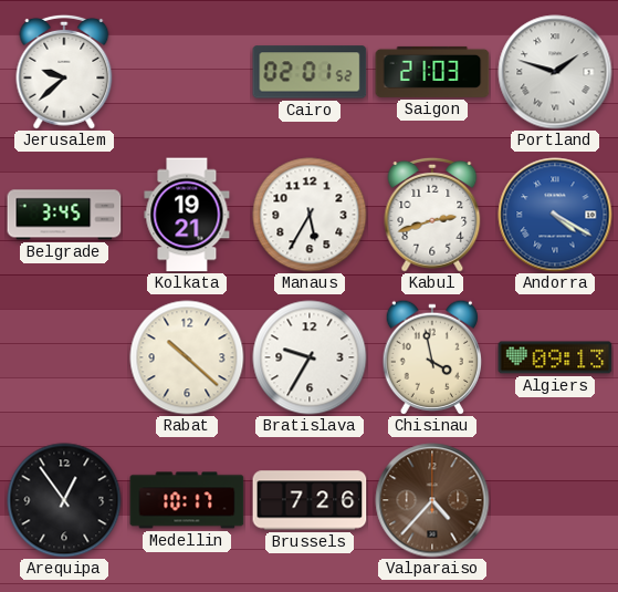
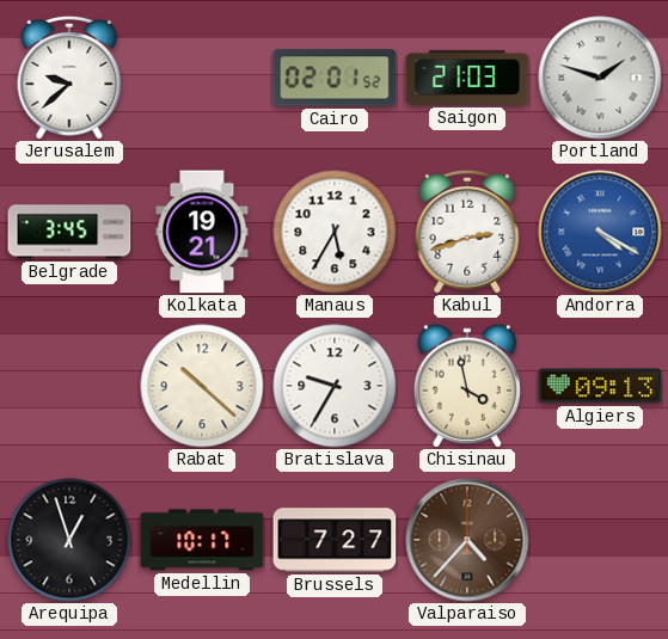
Arequipa: 12:54 -> 12:57
Brussels: 7:26 -> 7:27
